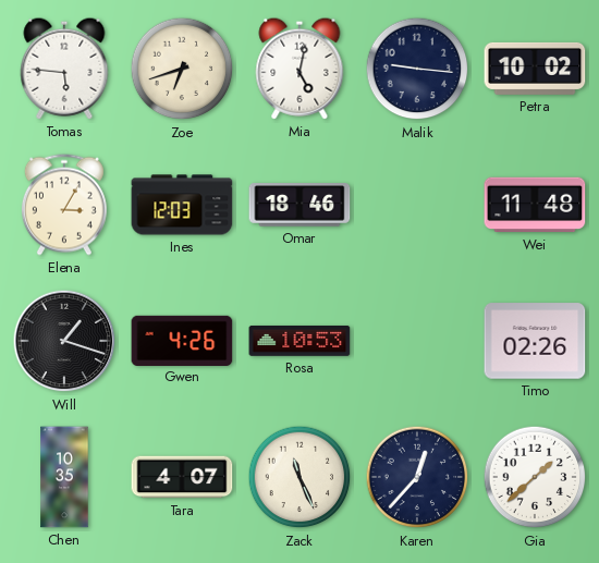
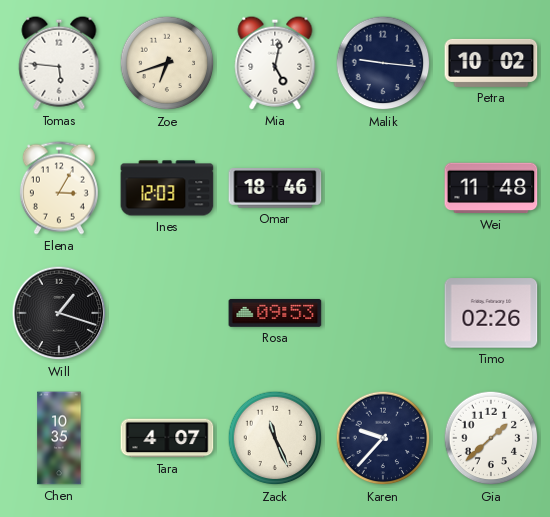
Gwen: 4:26 -> none
Rosa: 10:53 -> 09:53
Karen: 12:37 -> 9:37
